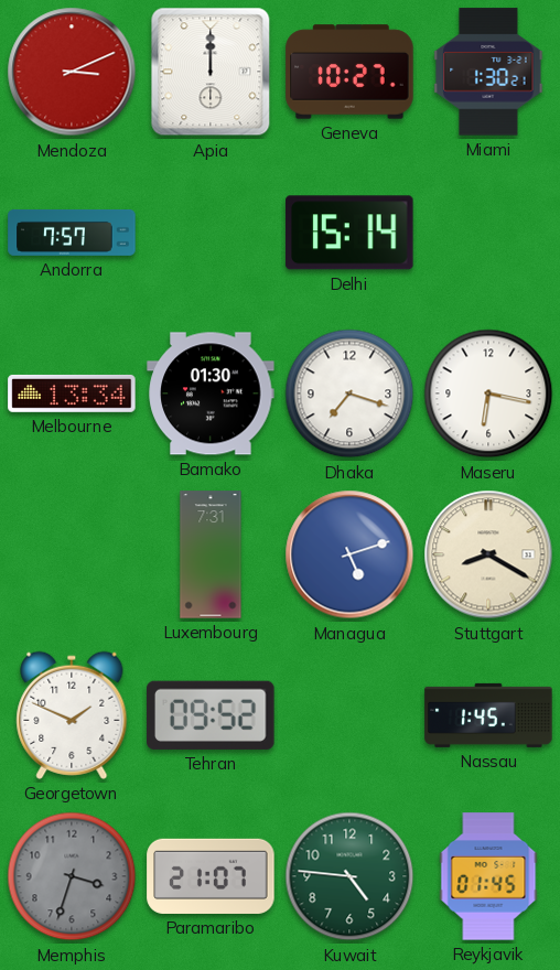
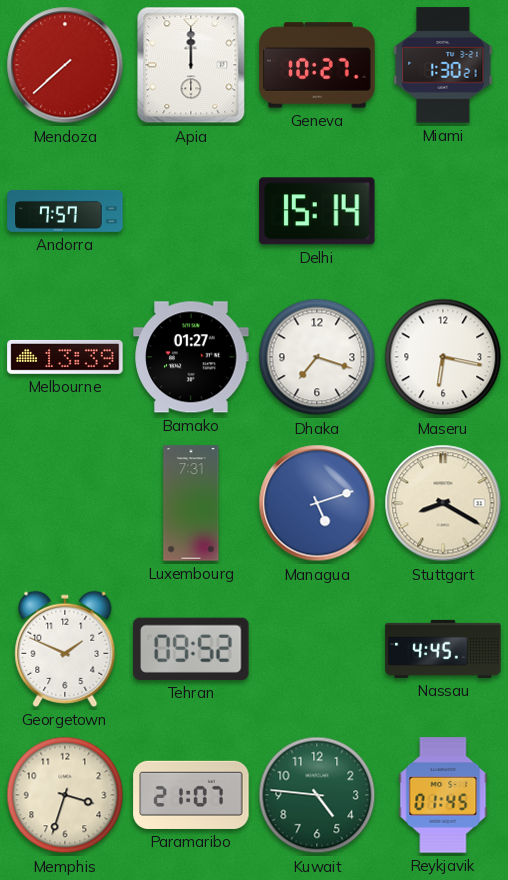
Mendoza: 3:11 -> 7:38
Melbourne: 13:34 -> 13:39
Bamako: 01:30 -> 01:27
Nassau: 1:45 -> 4:45
Memphis dial: grey -> cream
